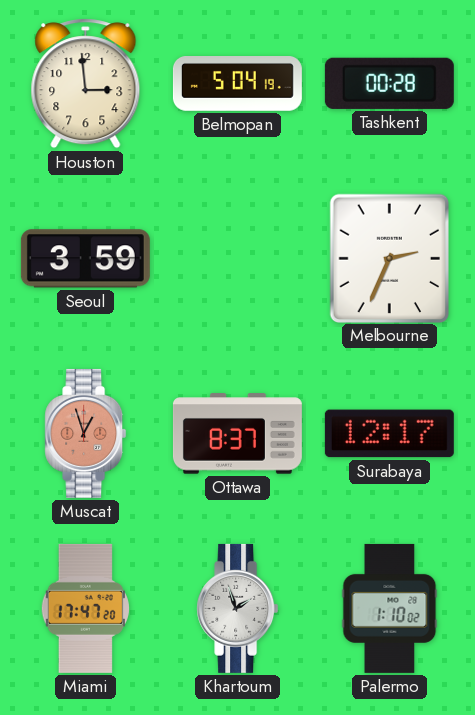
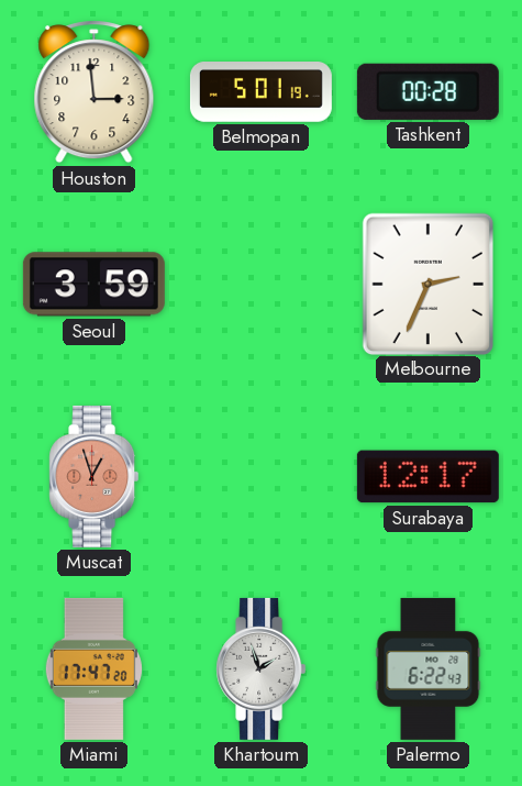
Belmopan: 5:04 -> 5:01
Ottawa: 8:37 -> none
Palermo: 1:10 -> 6:22
